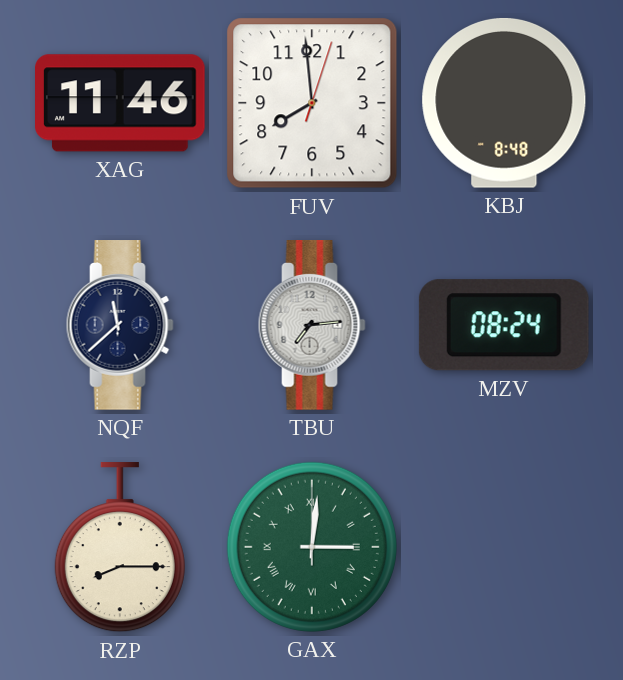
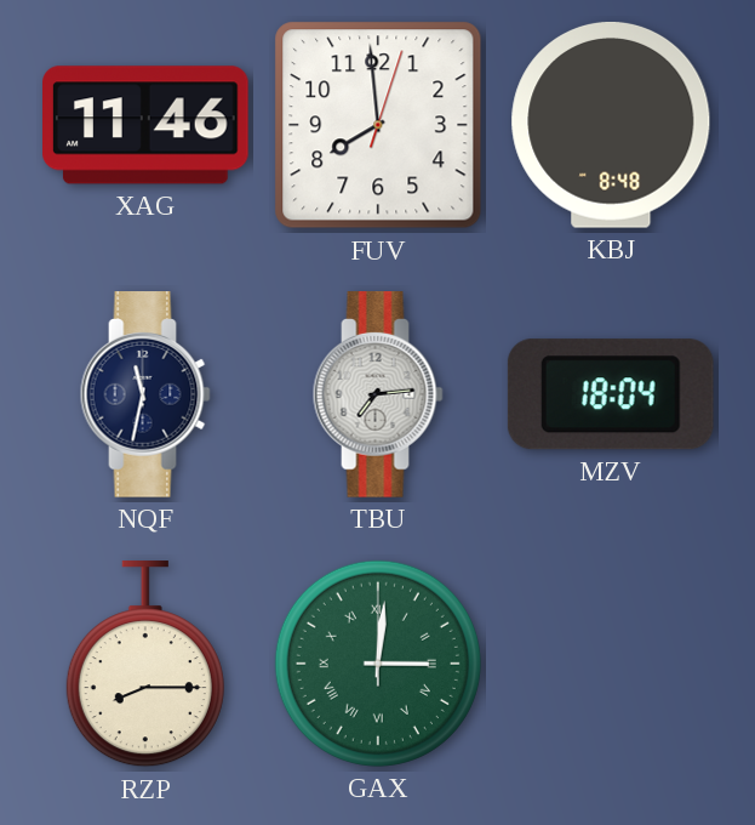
NQF: 11:38 -> 11:32
MZV: 08:24 -> 18:04
